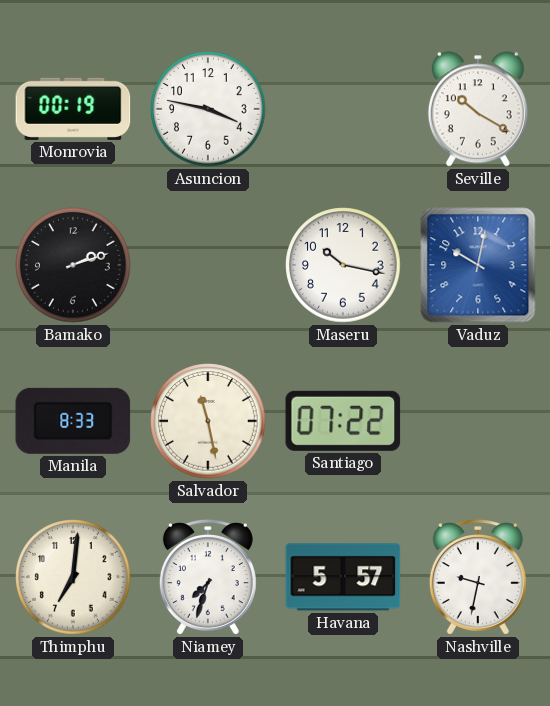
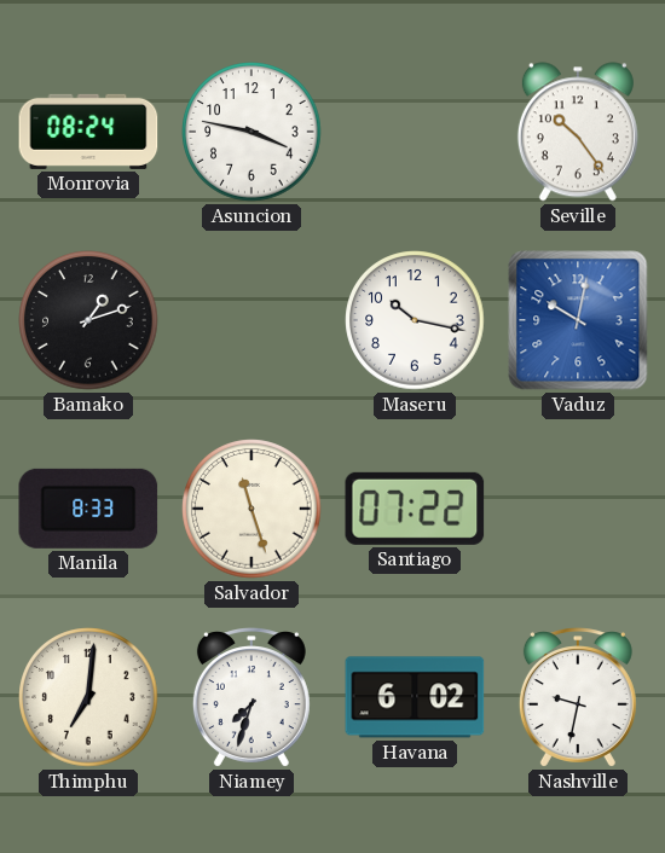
Monrovia: 00:19 -> 08:24
Seville: 10:20 -> 10:24
Bamako: 2:12 -> 1:12
Salvador: 11:28 -> 11:27
Havana: 5:57 -> 6:02
